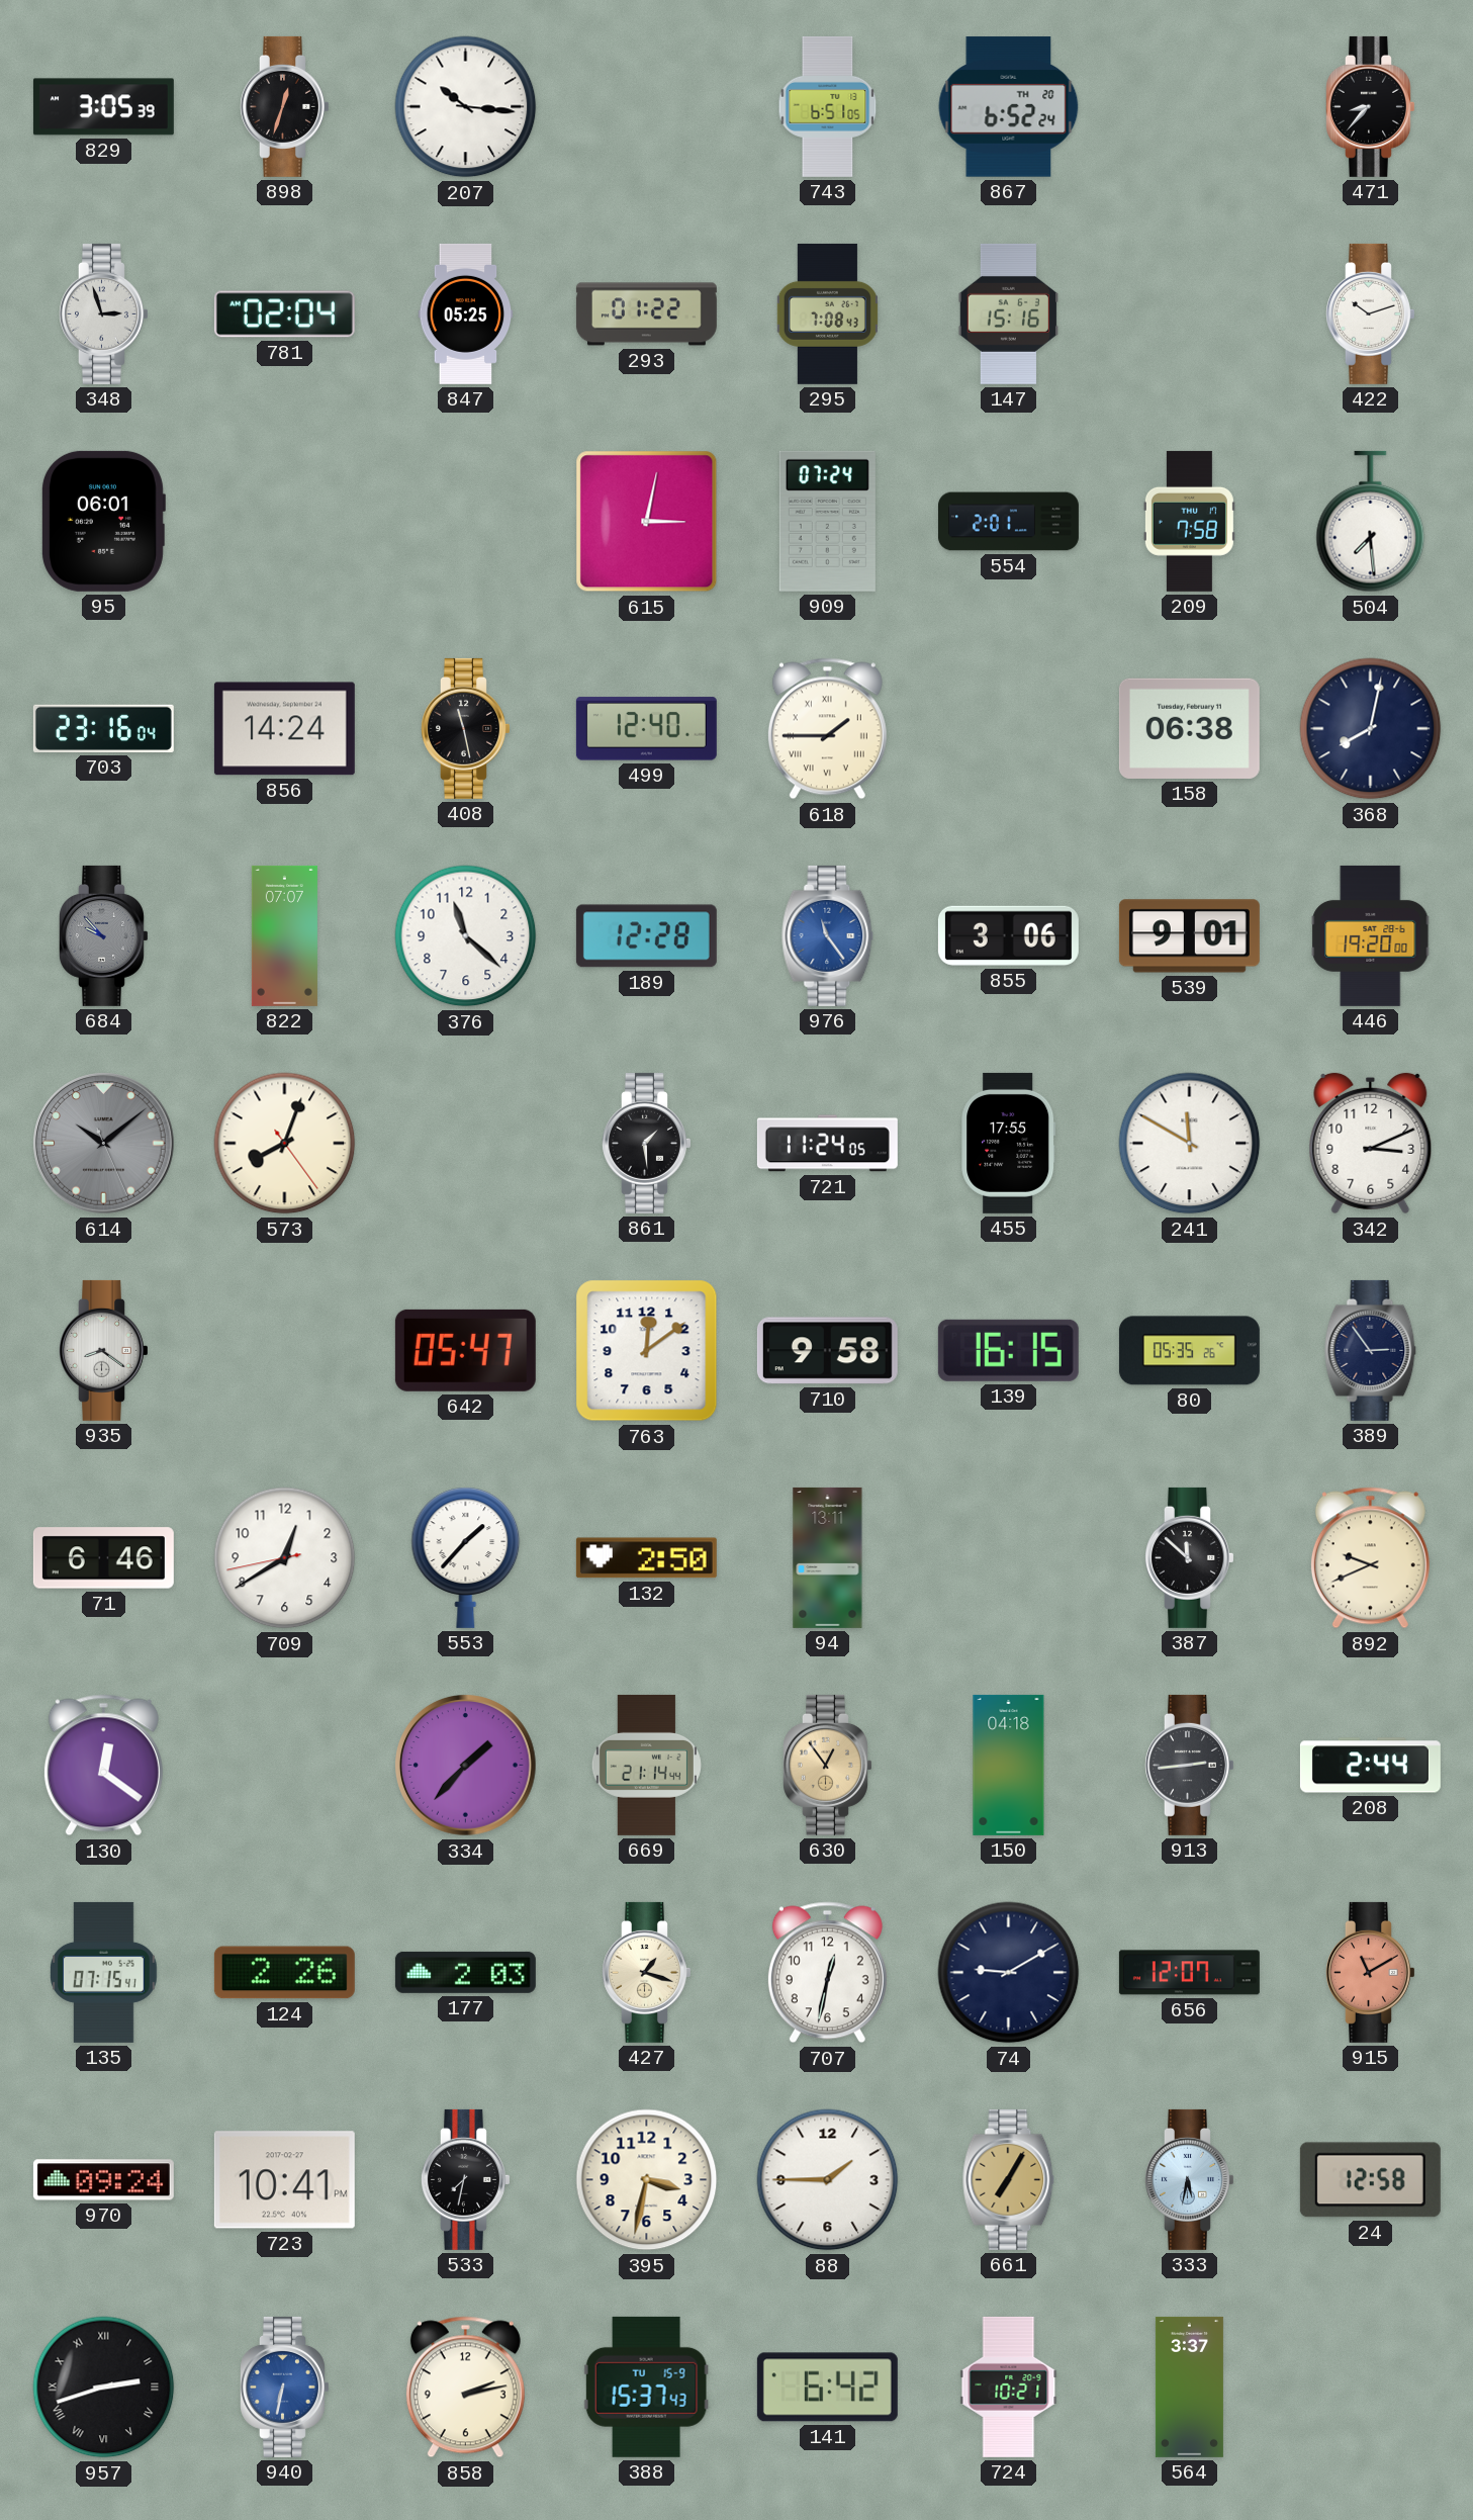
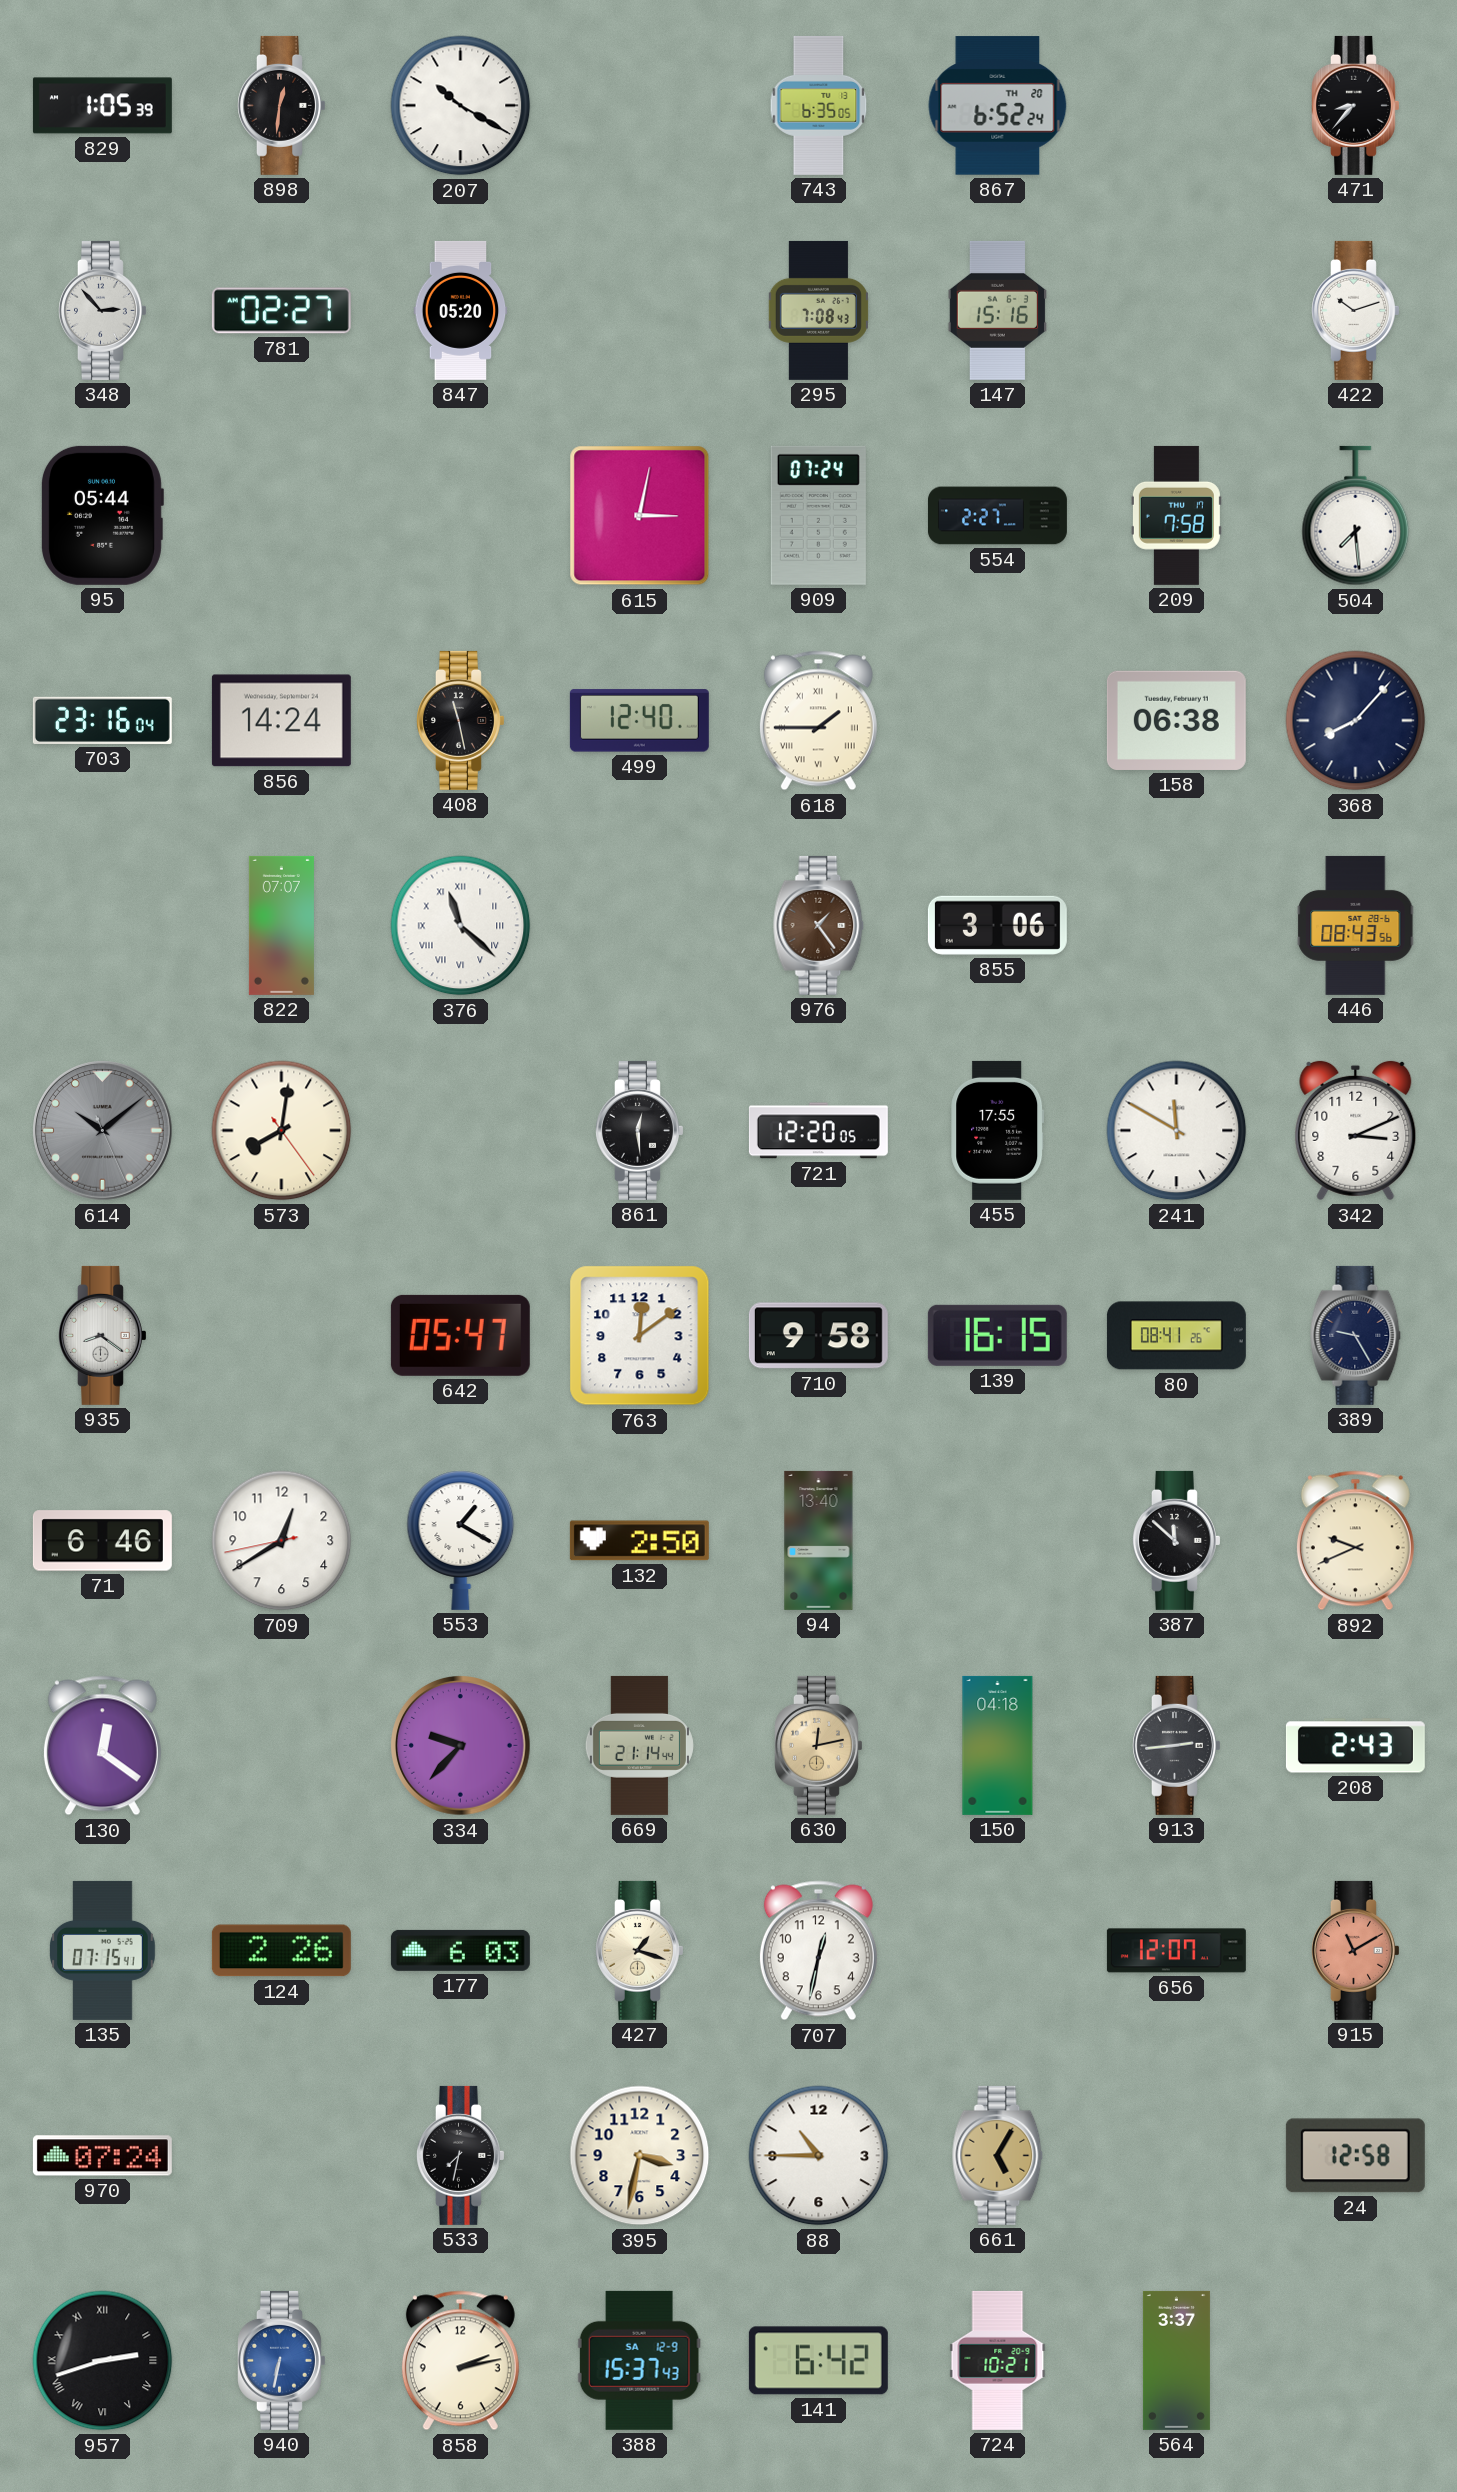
829: 3:05 -> 1:05
898: 12:33 -> 12:31
207: 10:16 -> 10:20
743: 6:51 -> 6:35
348: 2:57 -> 2:53
781: 02:04 -> 02:27
847: 05:25 -> 05:20
293: 01:22 -> none
95: 06:01 -> 05:44
554: 2:01 -> 2:27
368: 8:02 -> 8:07
684: 9:53 -> none
376 numerals: Arabic -> Roman
189: 12:28 -> none
976: 11:24 -> 1:24
976 dial: blue -> brown
539: 9:01 -> none
446: 19:20 -> 08:43
573: 8:03 -> 8:01
861: 1:29 -> 12:29
721: 11:24 -> 12:20
80: 05:35 -> 08:41
389: 2:54 -> 9:25
553: 1:37 -> 1:20
94: 13:11 -> 13:40
334: 1:37 -> 9:37
630: 12:54 -> 12:13
208: 2:44 -> 2:43
177: 2:03 -> 6:03
74: 9:10 -> none
970: 09:24 -> 07:24
723: 10:41 -> none
88: 1:45 -> 10:45
661: 7:05 -> 5:05
333: 5:32 -> none
388 date: TU 15-9 -> SA 12-9
